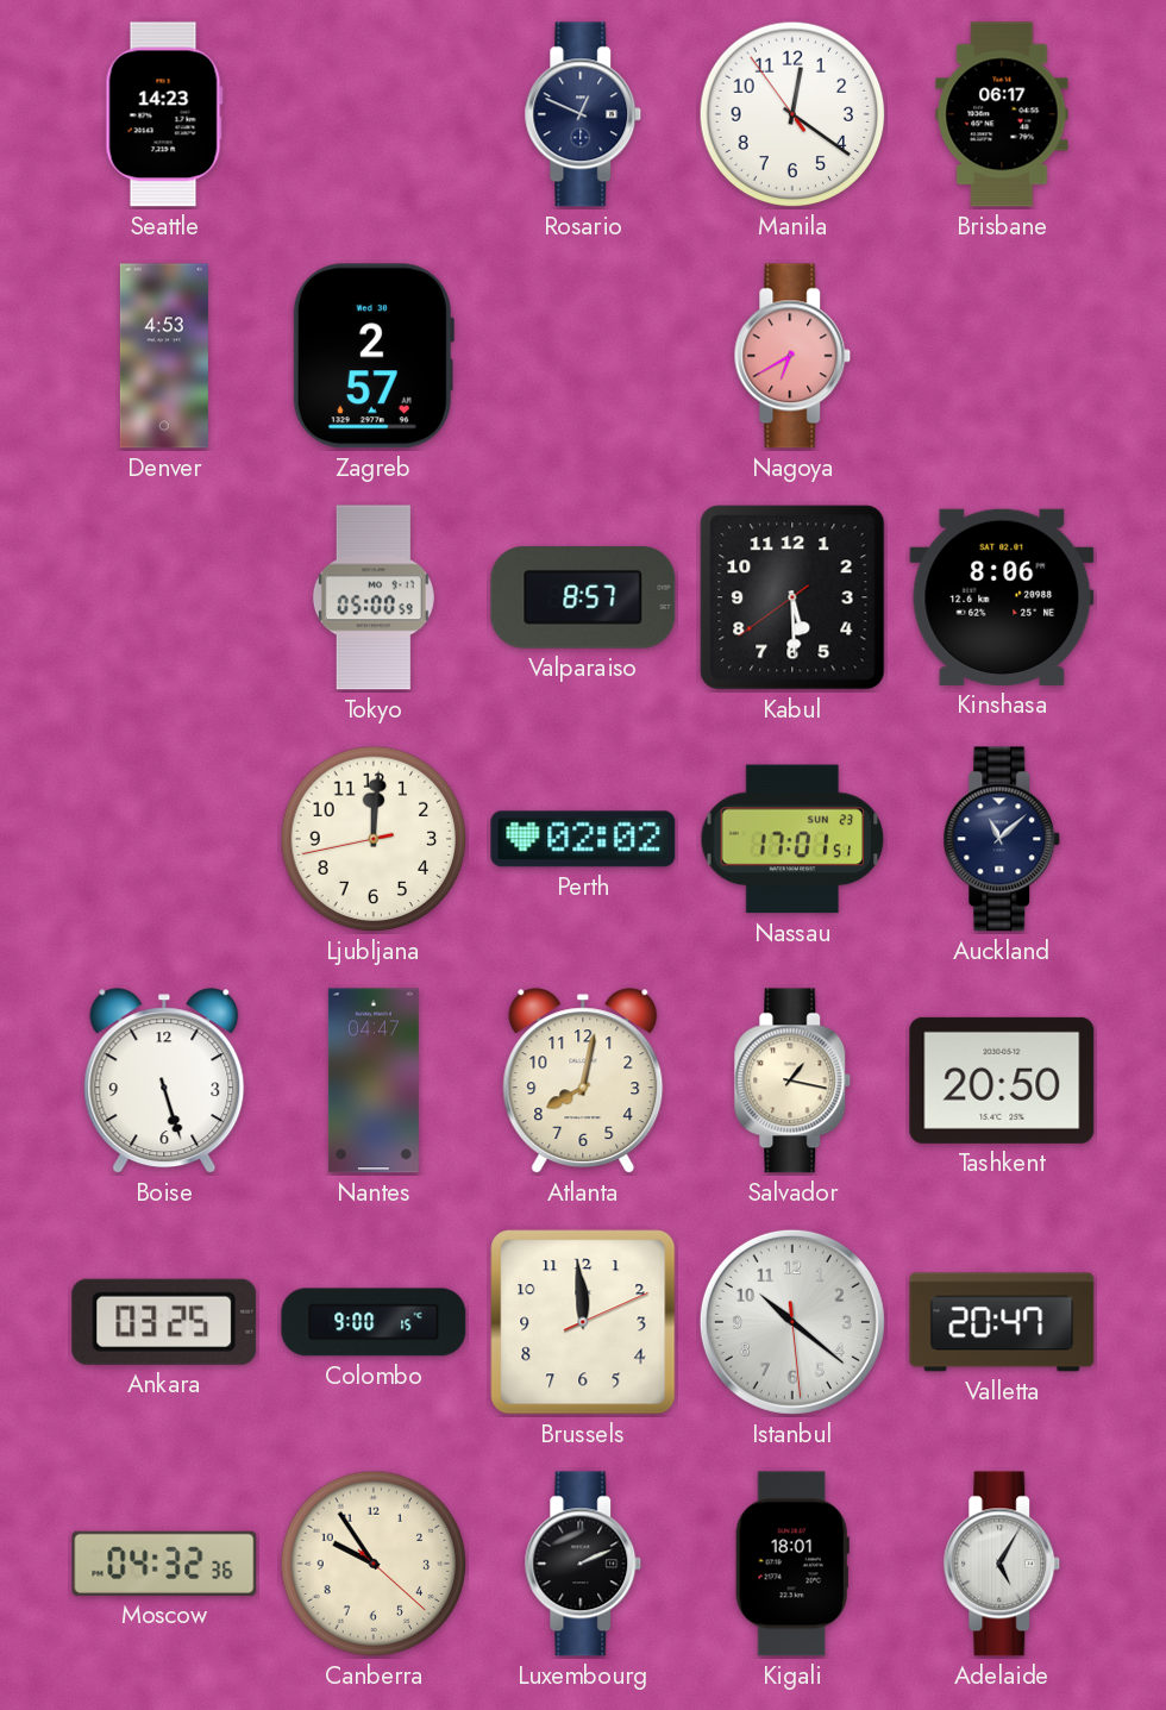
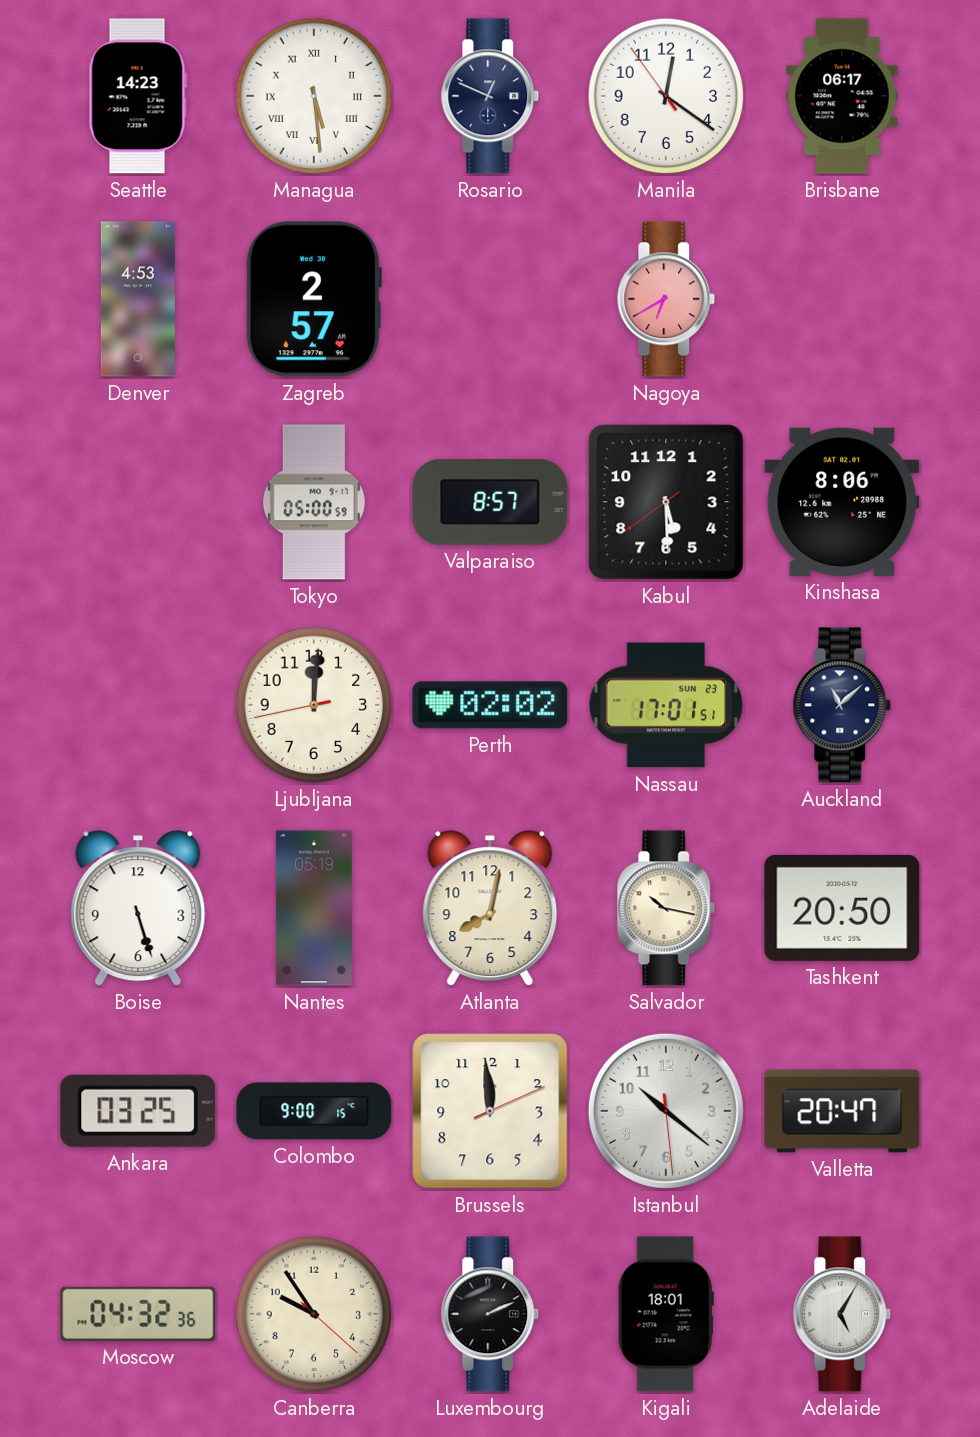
Managua: none -> 5:29
Nantes: 04:47 -> 05:19
Salvador: 1:17 -> 10:17
